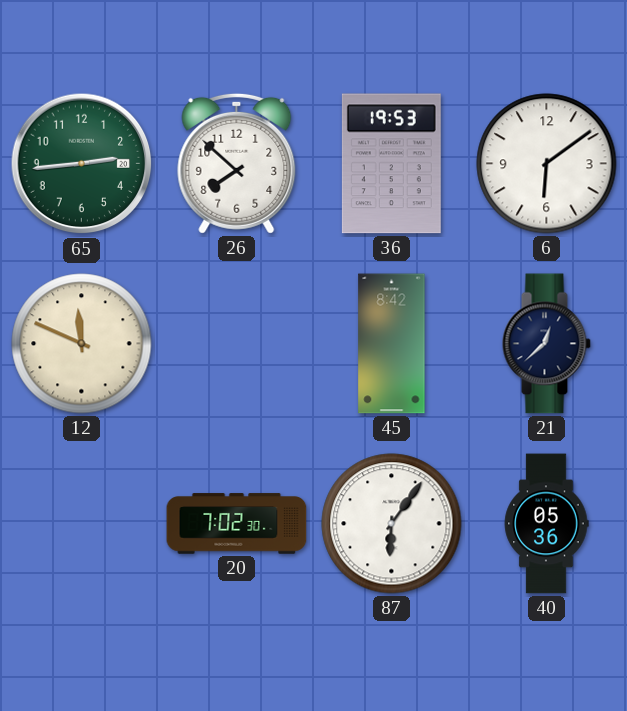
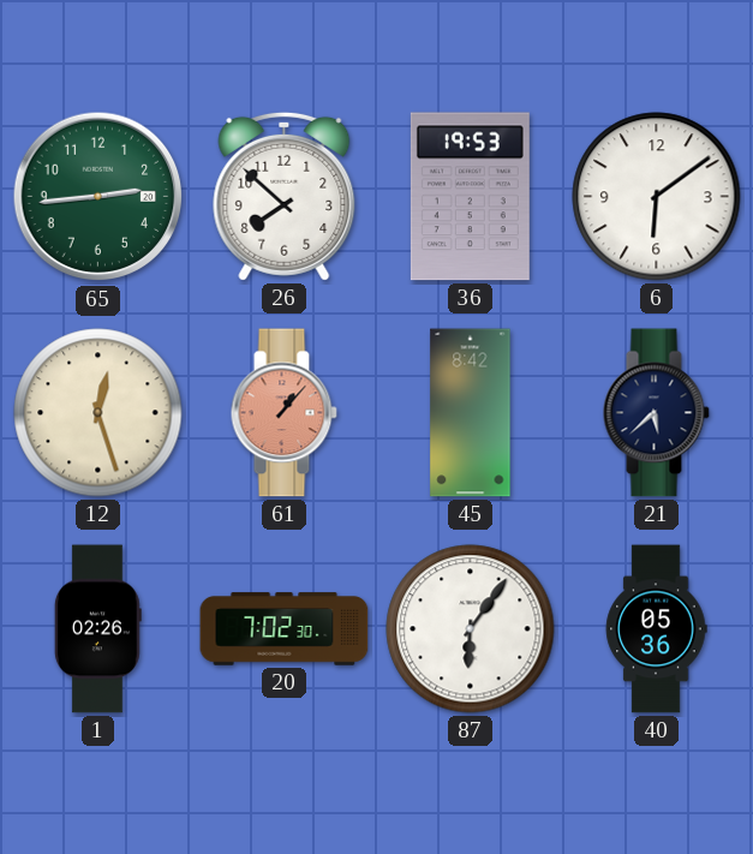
12: 11:49 -> 12:27
61: none -> 1:07
21: 12:38 -> 5:38
1: none -> 02:26
